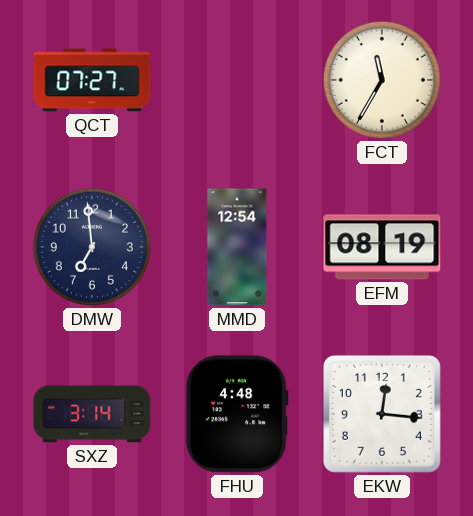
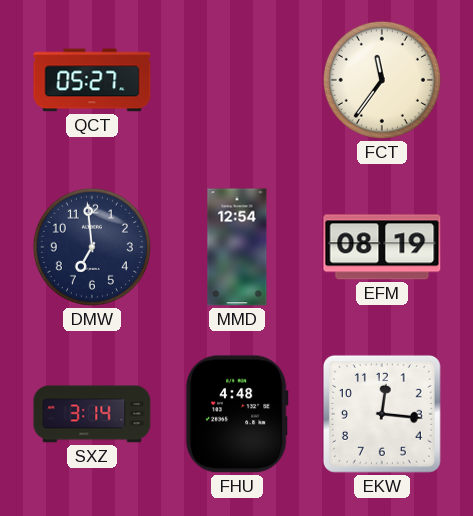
QCT: 07:27 -> 05:27
FCT: 11:35 -> 11:36
